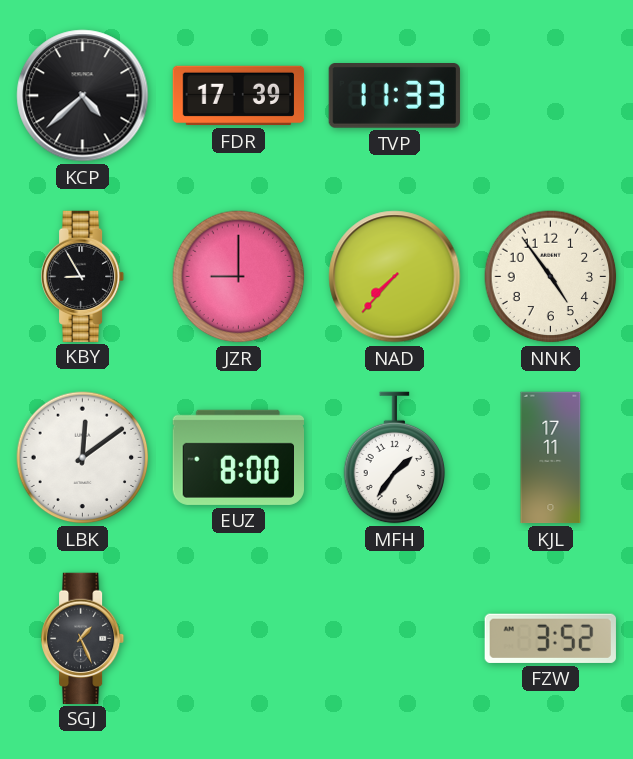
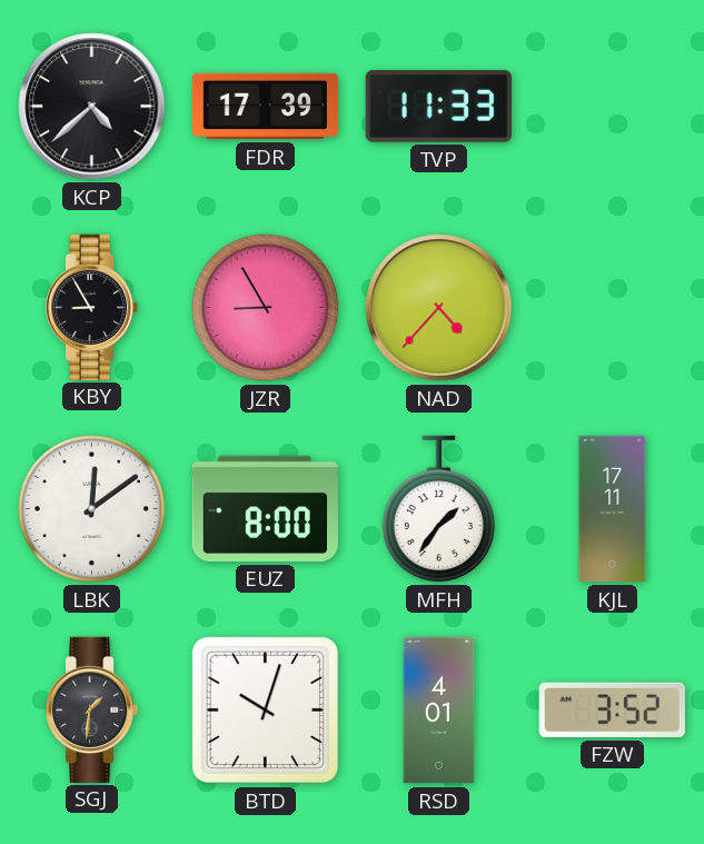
JZR: 9:00 -> 8:55
NAD: 7:37 -> 4:37
NNK: 4:54 -> none
SGJ: 1:26 -> 1:31
BTD: none -> 10:03
RSD: none -> 4:01
